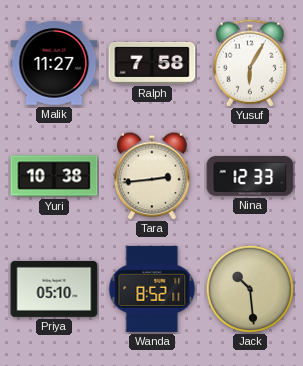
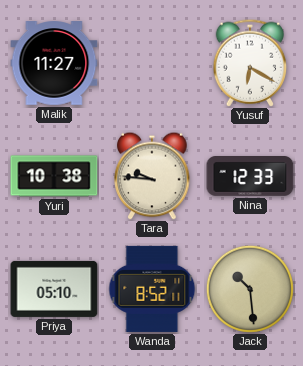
Ralph: 7:58 -> none
Yusuf: 6:05 -> 6:20
Tara: 2:44 -> 9:46
